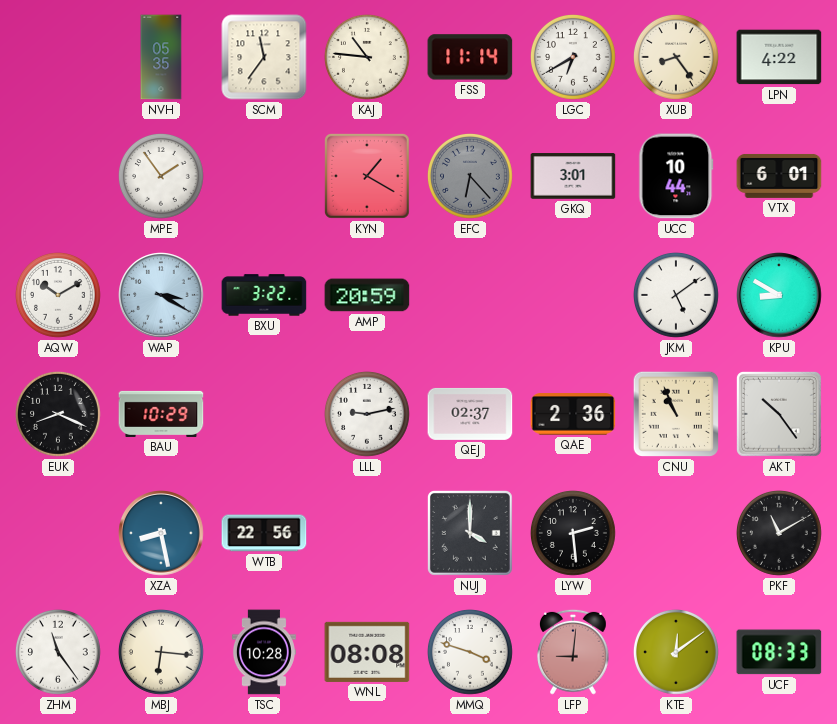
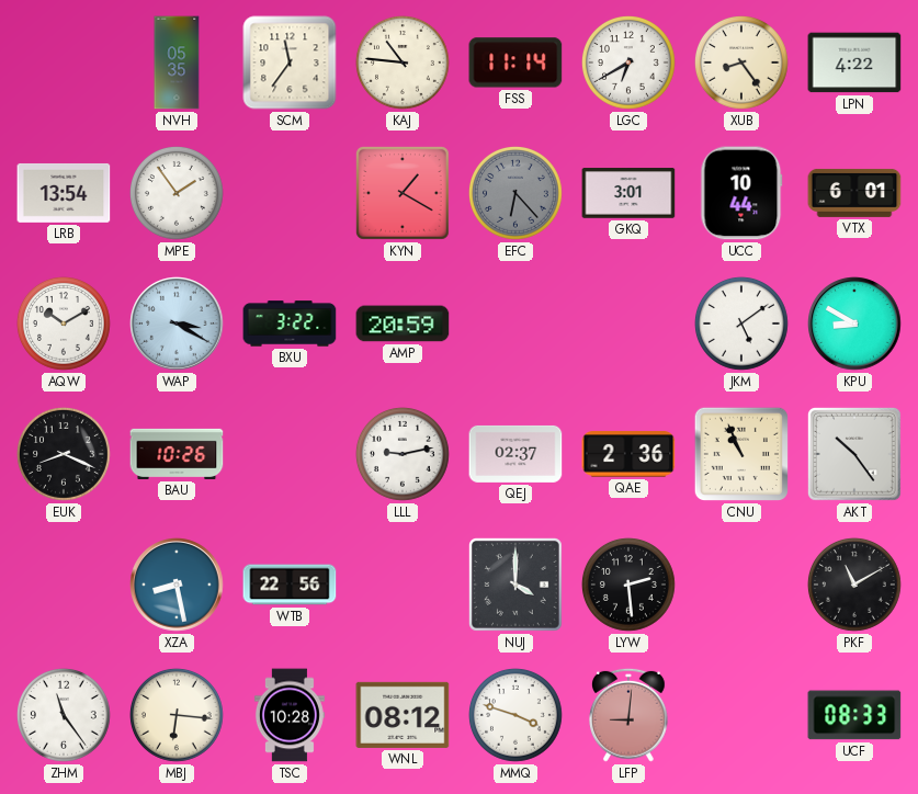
LRB: none -> 13:54
BAU: 10:29 -> 10:26
WNL: 08:08 -> 08:12
KTE: 12:09 -> none
